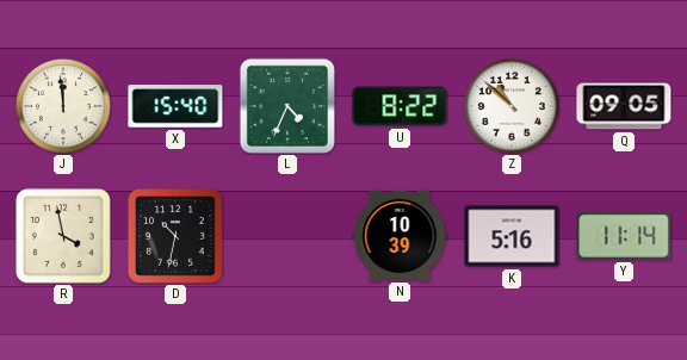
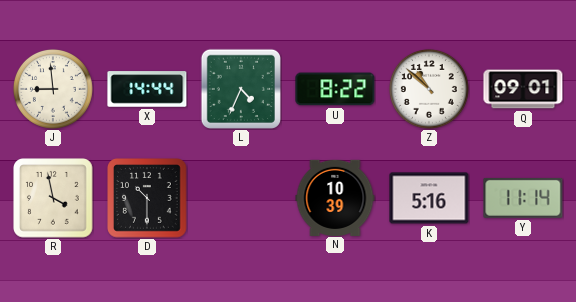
J: 11:59 -> 8:59
X: 15:40 -> 14:44
Q: 09:05 -> 09:01
D: 10:32 -> 10:30
